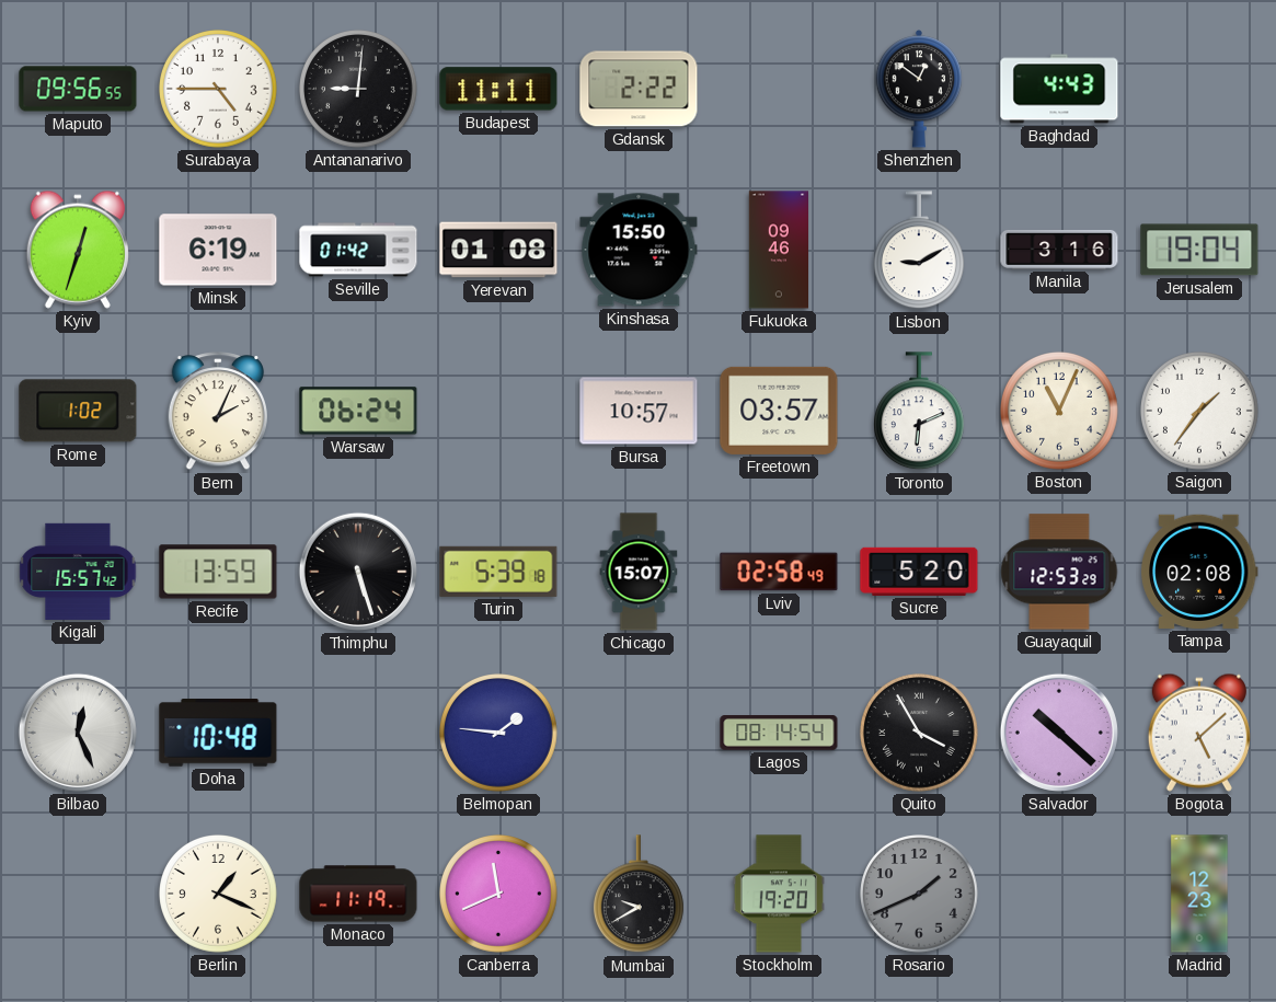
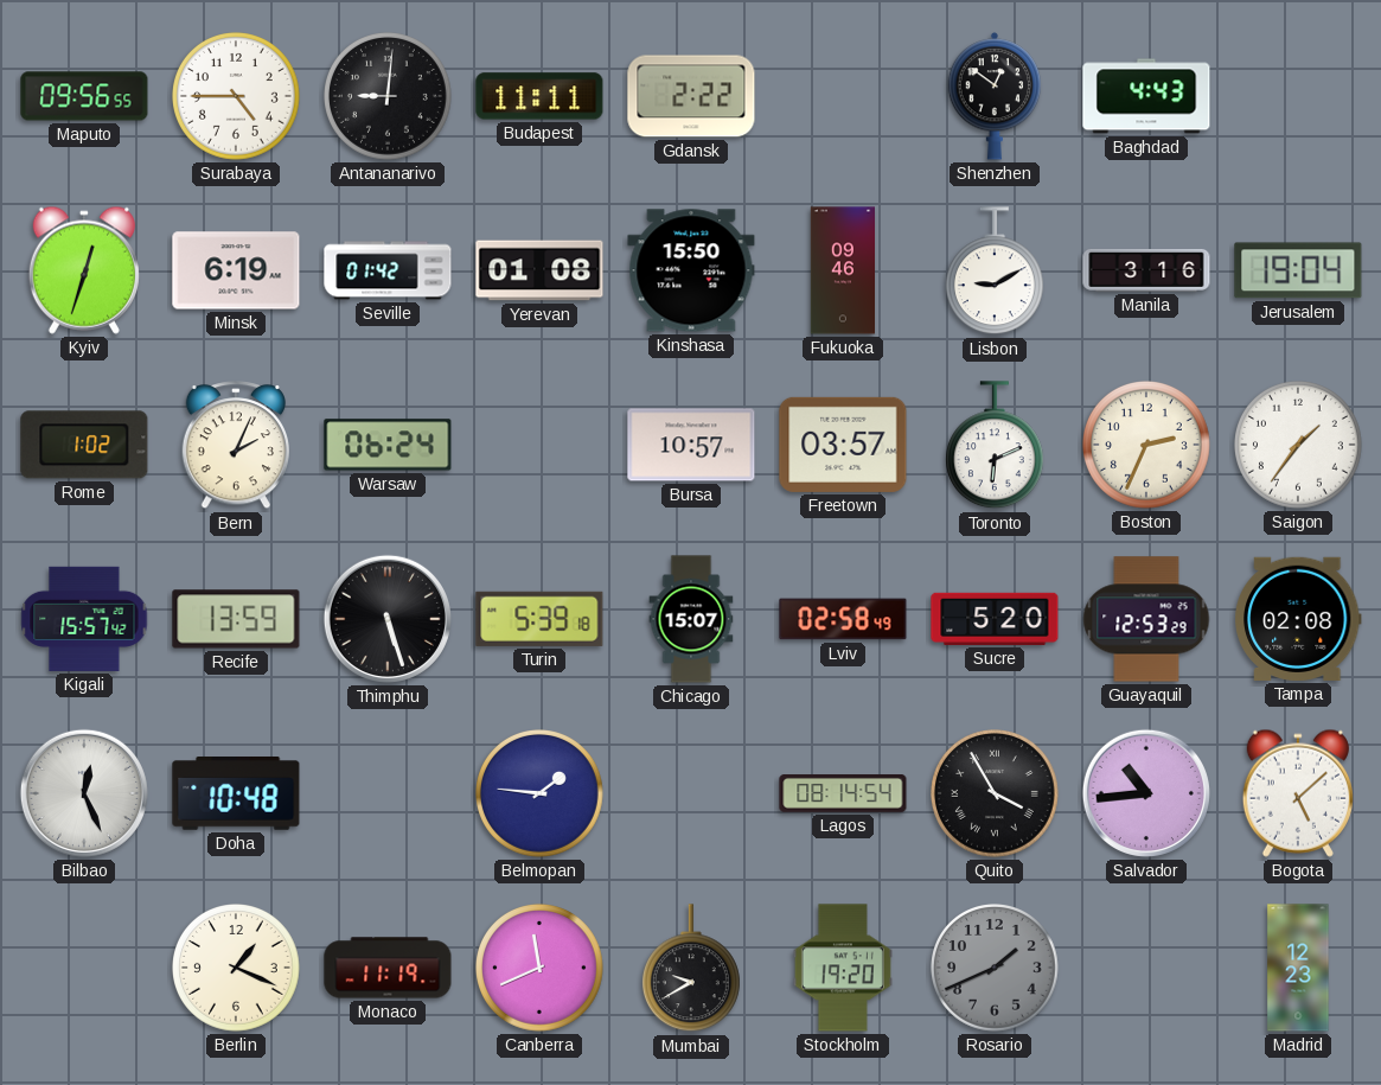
Boston: 11:04 -> 2:34
Salvador: 10:22 -> 10:44
